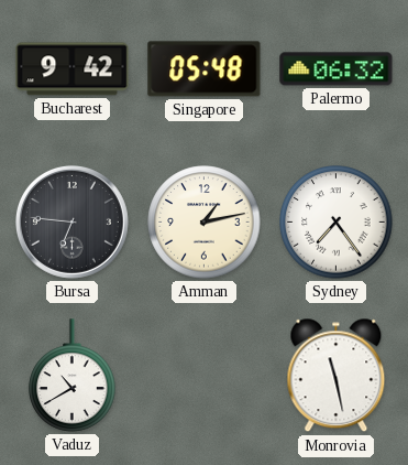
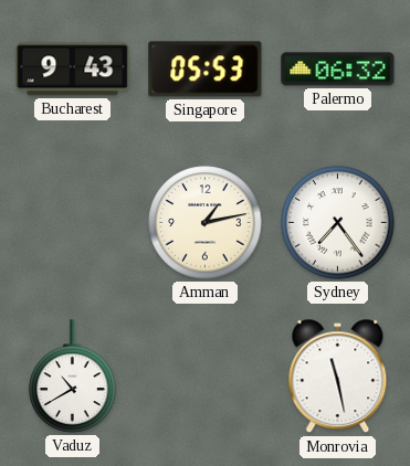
Bucharest: 9:42 -> 9:43
Singapore: 05:48 -> 05:53
Bursa: 6:46 -> none
